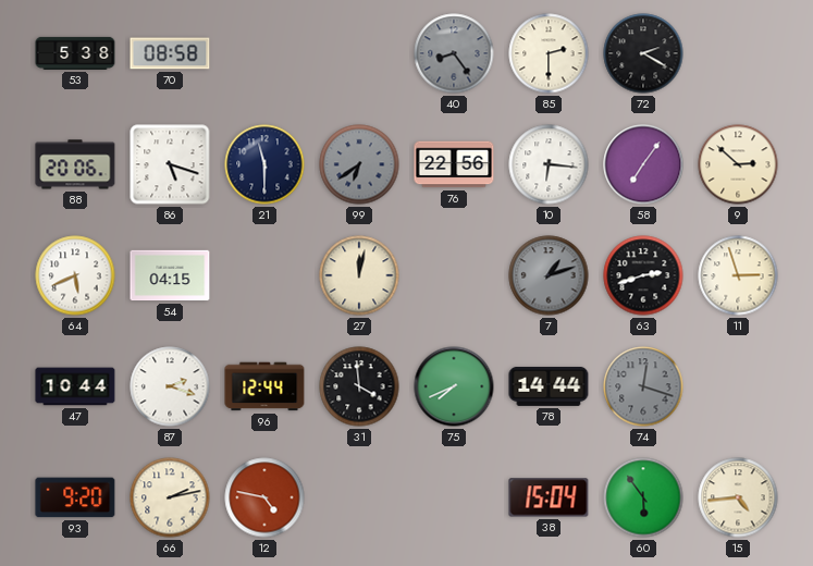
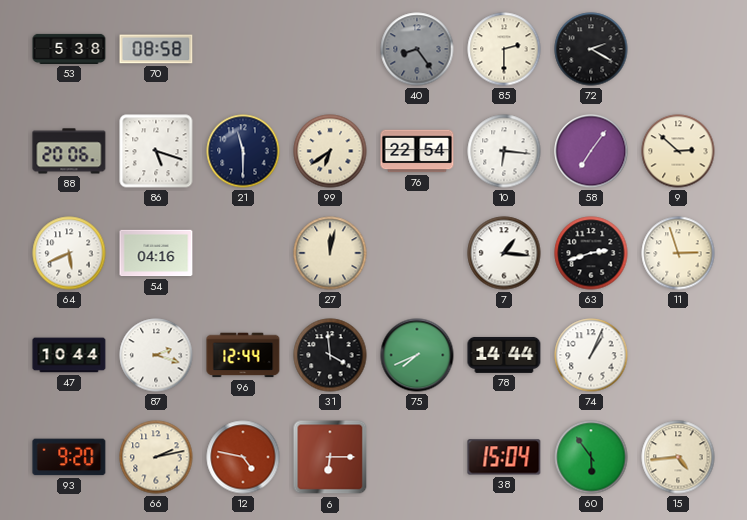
99 dial: grey -> cream
76: 22:56 -> 22:54
54: 04:15 -> 04:16
7: 1:12 -> 1:16
7 dial: grey -> white
74: 12:18 -> 1:04
74 dial: grey -> white
6: none -> 6:15
